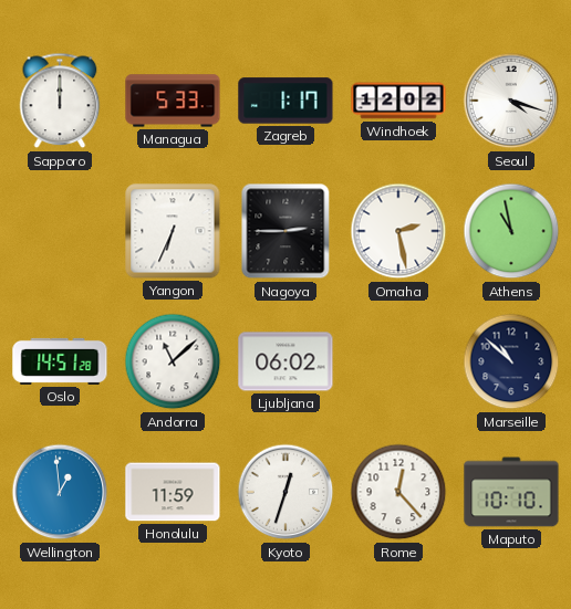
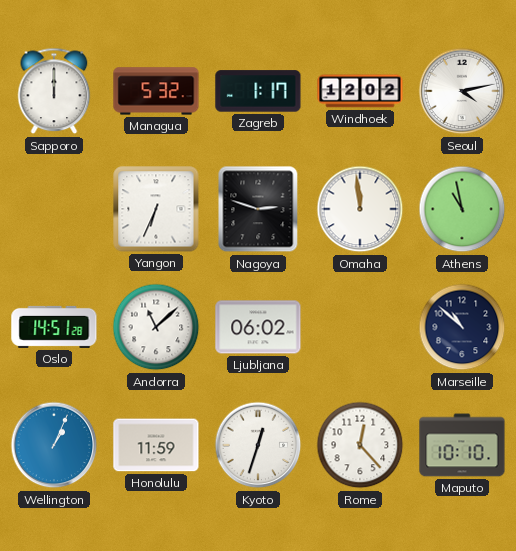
Managua: 5:33 -> 5:32
Seoul: 4:18 -> 4:13
Nagoya: 2:45 -> 2:48
Omaha: 2:28 -> 11:59
Wellington: 12:59 -> 1:04
